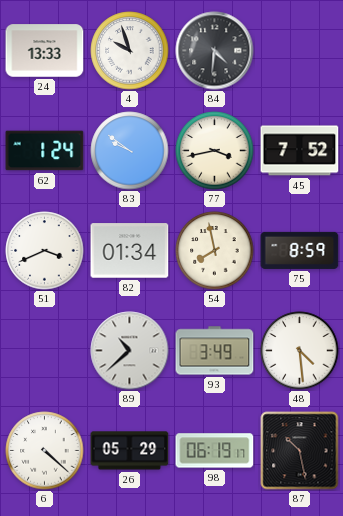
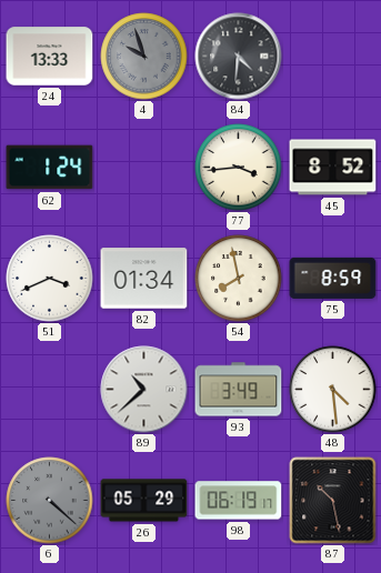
4 dial: white -> grey
83: 9:51 -> none
77: 3:43 -> 3:44
45: 7:52 -> 8:52
6 dial: white -> grey
